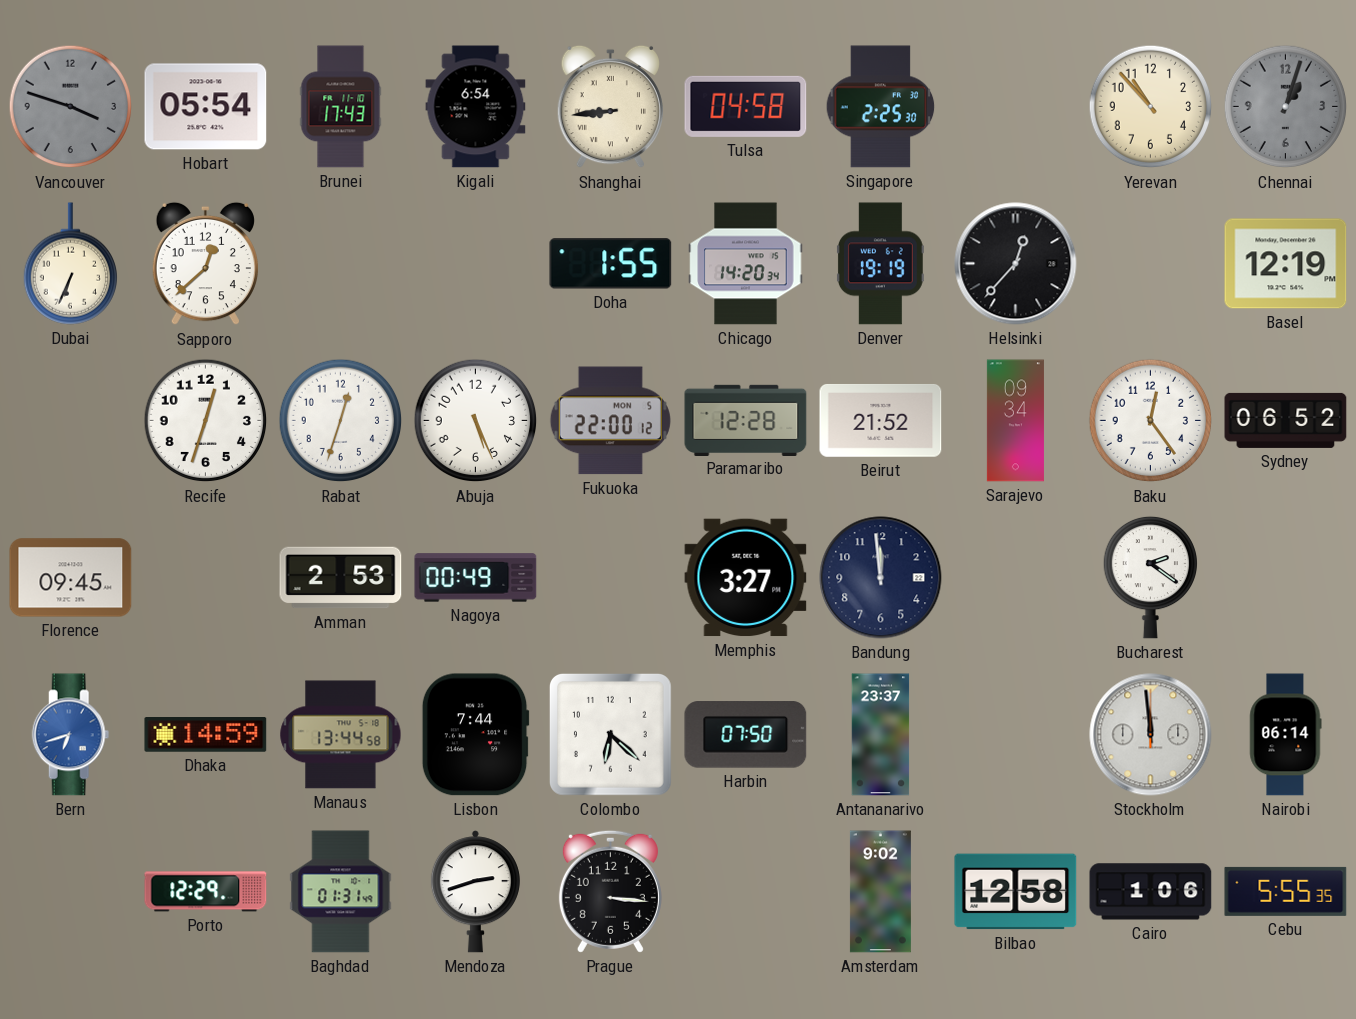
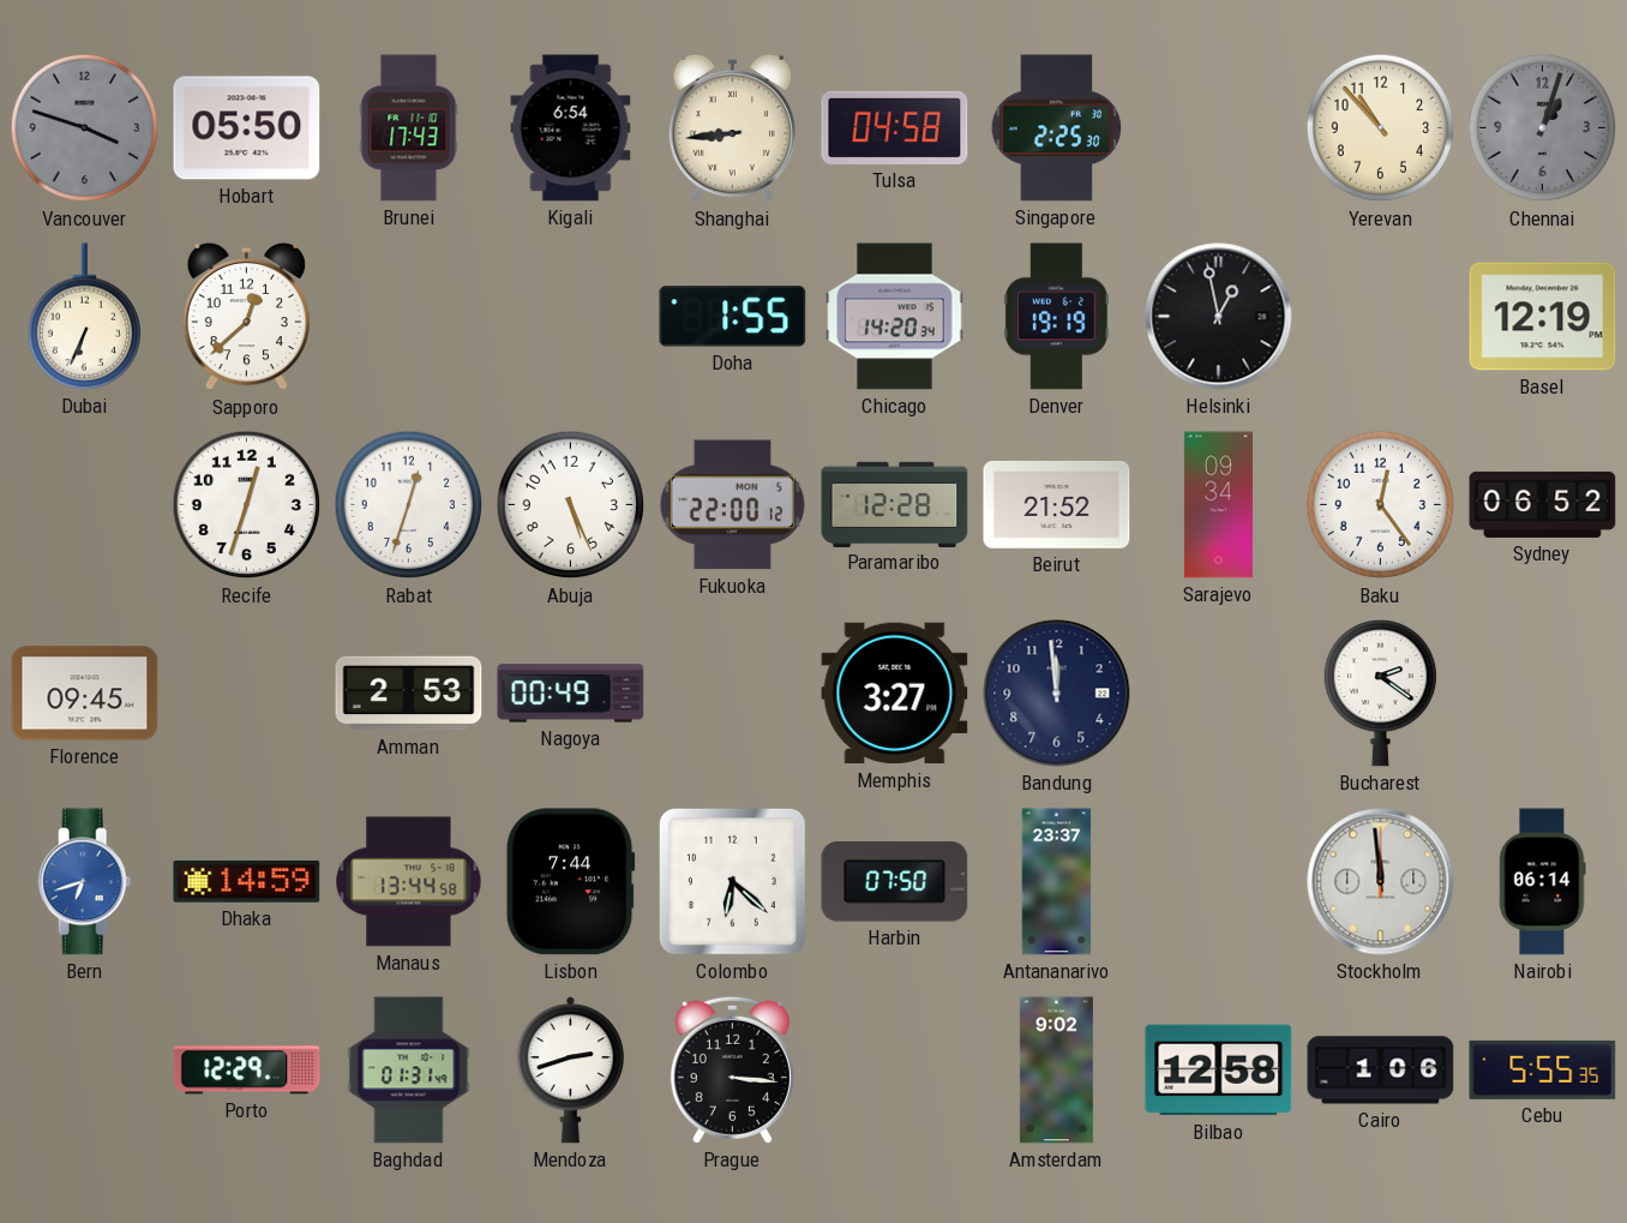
Hobart: 05:54 -> 05:50
Helsinki: 12:37 -> 12:58
